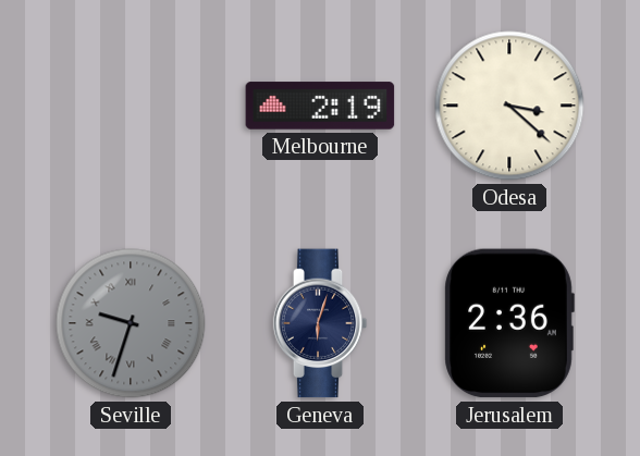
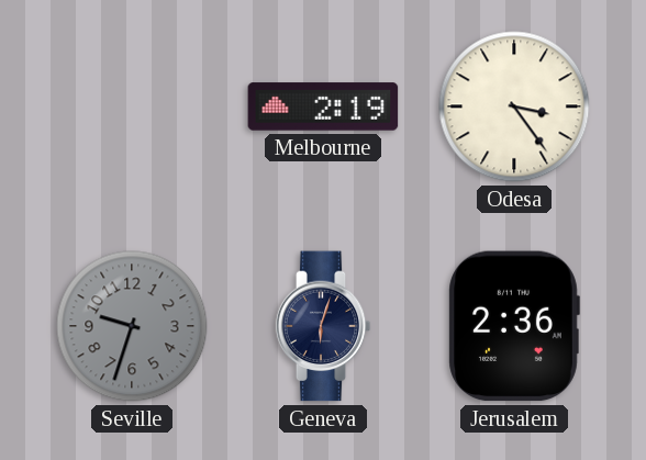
Odesa: 3:22 -> 3:24
Seville numerals: Roman -> Arabic
